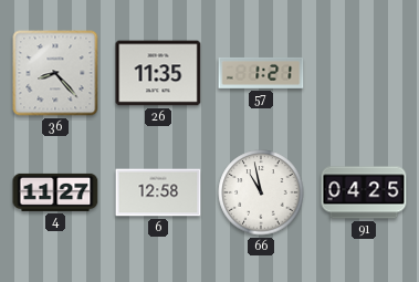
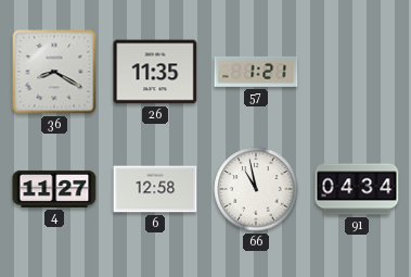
36: 8:23 -> 8:20
91: 04:25 -> 04:34
